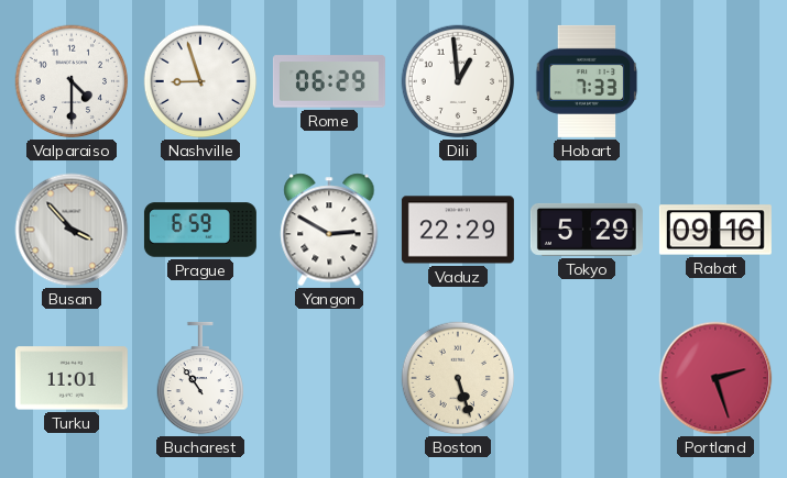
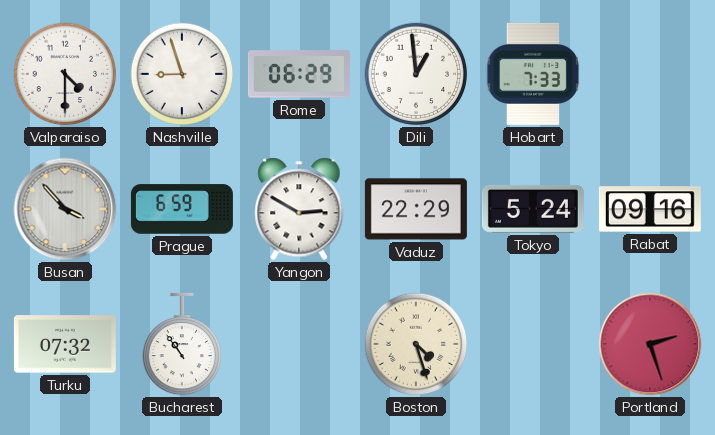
Tokyo: 5:29 -> 5:24
Turku: 11:01 -> 07:32
Boston: 5:27 -> 4:27
